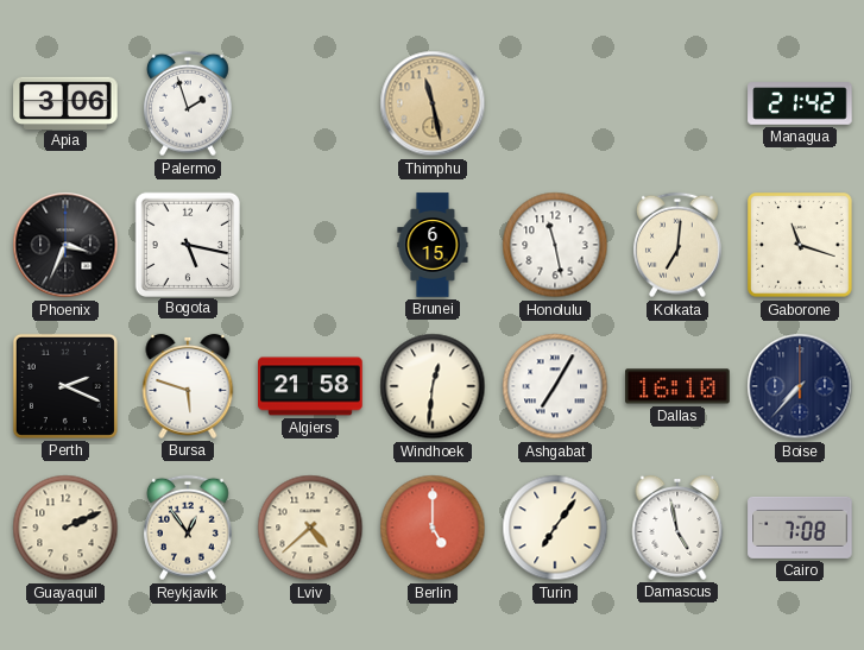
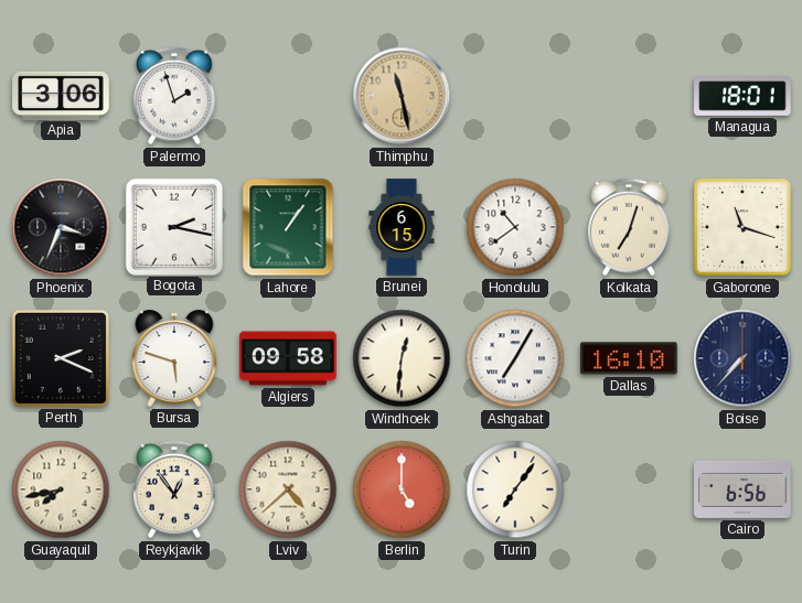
Managua: 21:42 -> 18:01
Bogota: 5:17 -> 2:17
Lahore: none -> 1:06
Honolulu: 11:28 -> 10:39
Kolkata: 7:01 -> 7:03
Algiers: 21:58 -> 09:58
Guayaquil: 2:11 -> 7:43
Damascus: 4:58 -> none
Cairo: 7:08 -> 6:56
